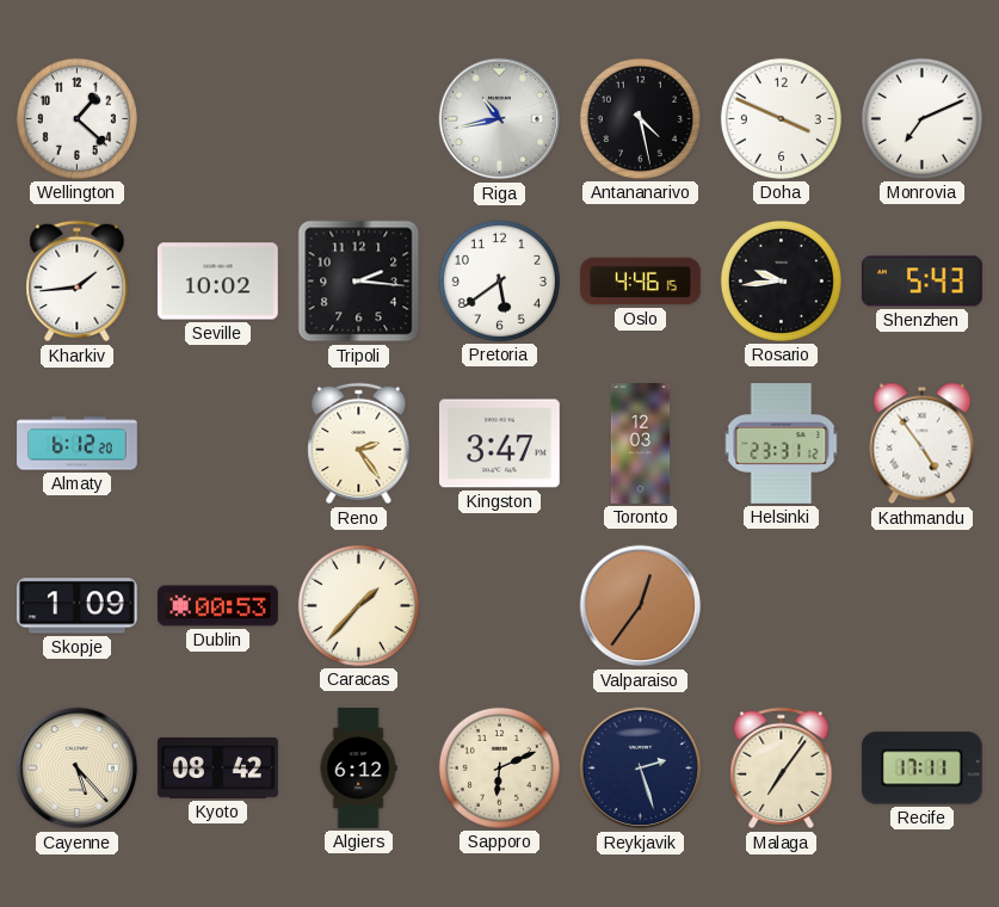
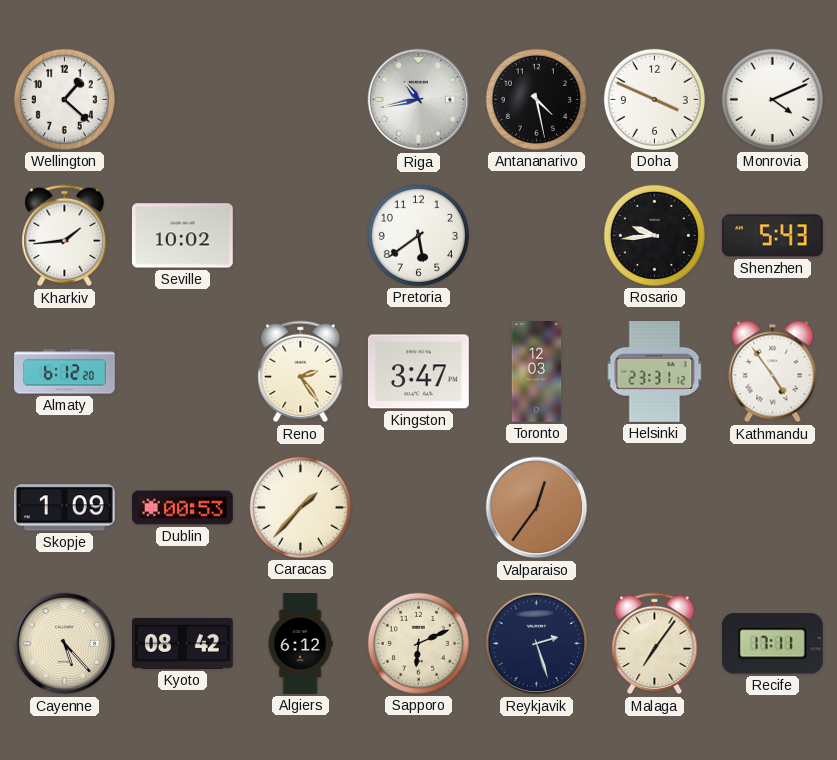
Monrovia: 7:11 -> 4:11
Tripoli: 2:16 -> none
Oslo: 4:46 -> none
